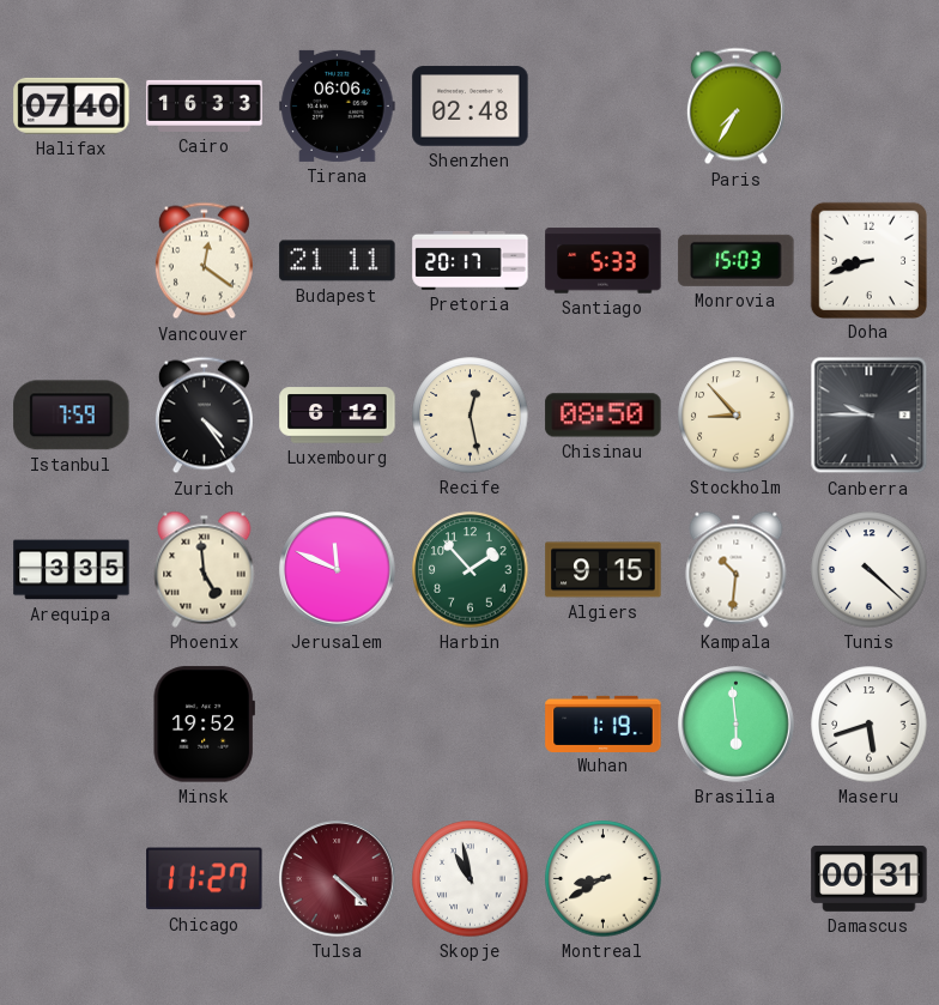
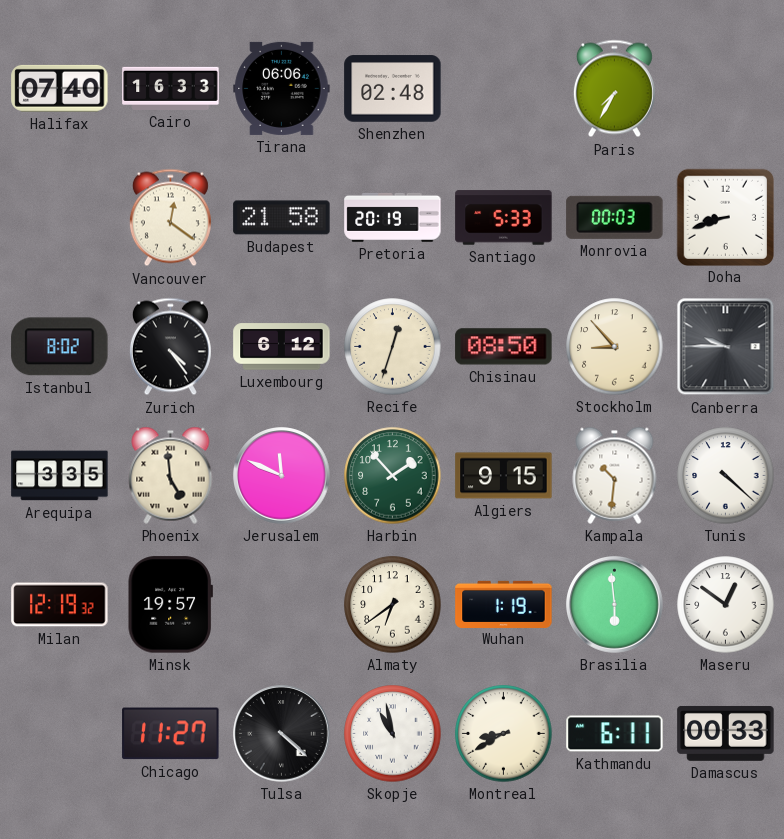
Budapest: 21:11 -> 21:58
Pretoria: 20:17 -> 20:19
Monrovia: 15:03 -> 00:03
Istanbul: 7:59 -> 8:02
Recife: 12:28 -> 12:33
Milan: none -> 12:19
Minsk: 19:52 -> 19:57
Almaty: none -> 6:39
Maseru: 5:42 -> 12:51
Tulsa dial: burgundy -> black
Kathmandu: none -> 6:11
Damascus: 00:31 -> 00:33
